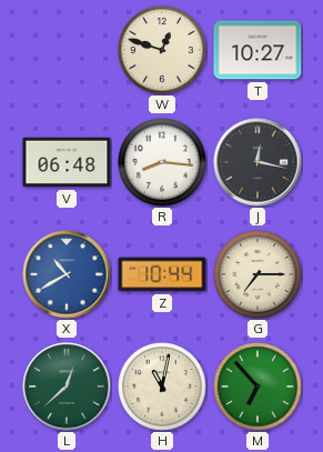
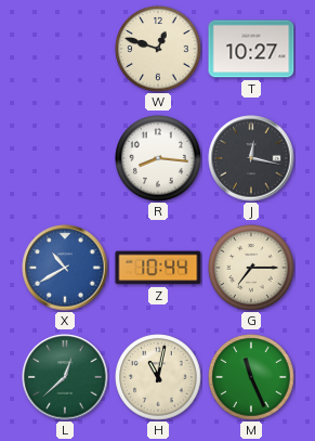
V: 06:48 -> none
M: 6:53 -> 11:26
